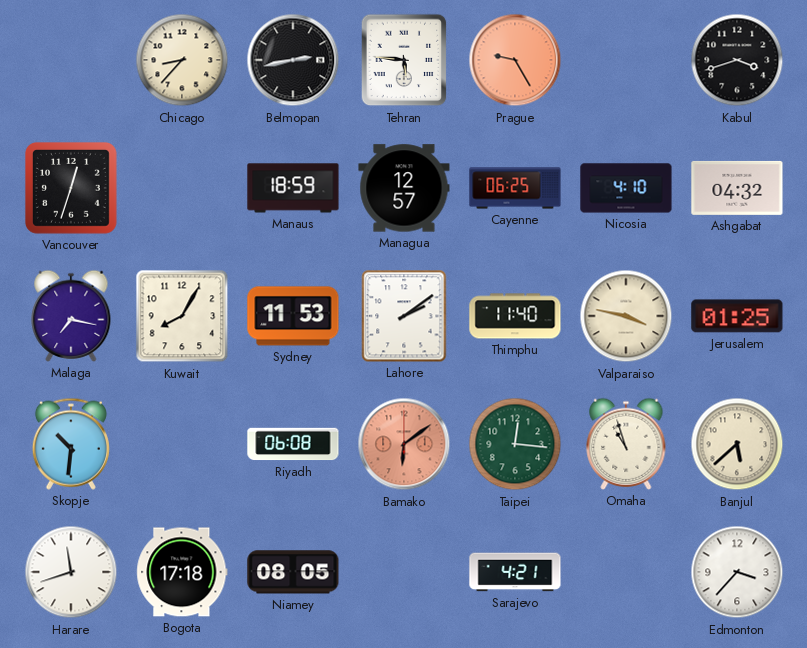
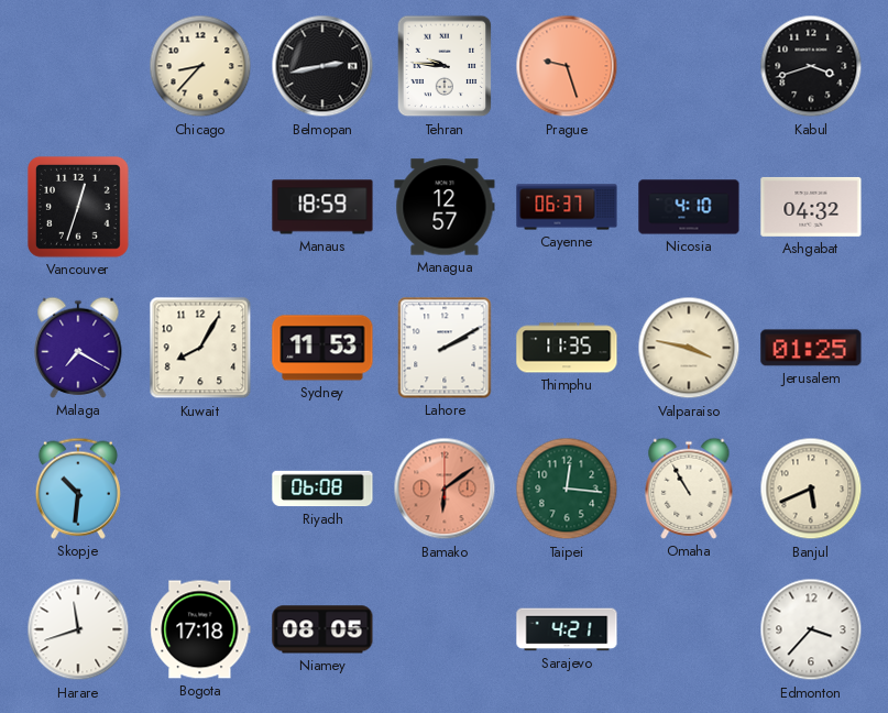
Tehran: 5:46 -> 9:46
Prague: 9:25 -> 9:27
Cayenne: 06:25 -> 06:37
Malaga: 7:17 -> 7:20
Lahore: 2:09 -> 2:10
Thimphu: 11:40 -> 11:35
Omaha: 10:57 -> 10:55
Banjul: 5:38 -> 5:41
